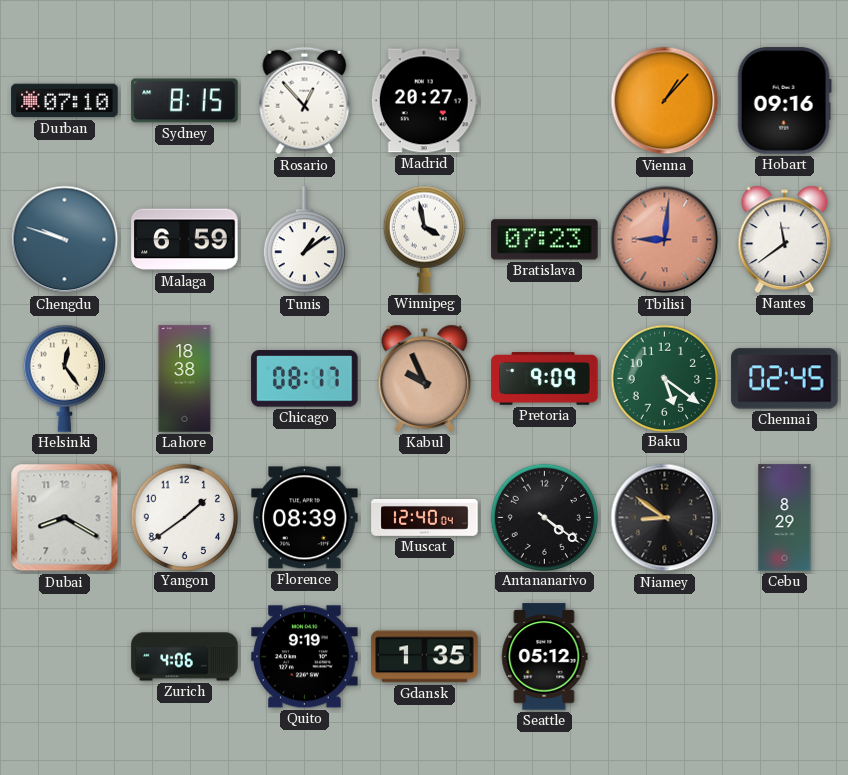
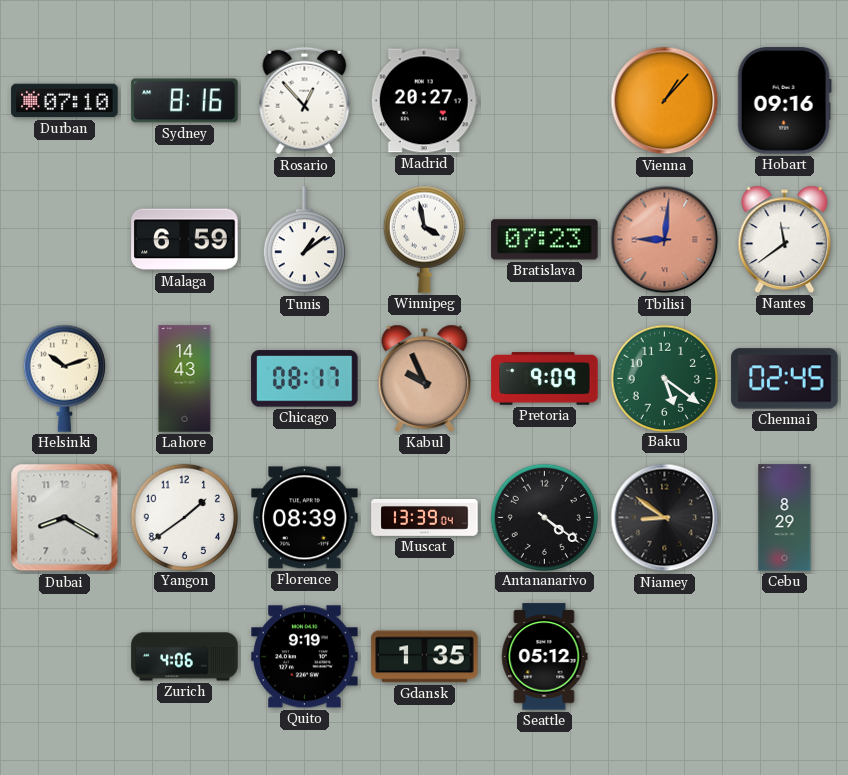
Sydney: 8:15 -> 8:16
Chengdu: 9:48 -> none
Helsinki: 12:24 -> 10:12
Lahore: 18:38 -> 14:43
Muscat: 12:40 -> 13:39
